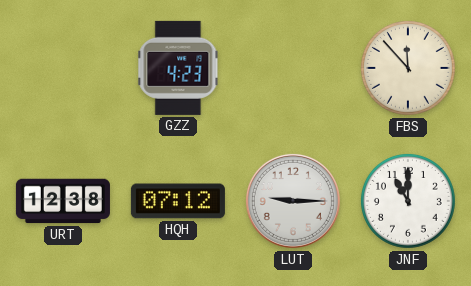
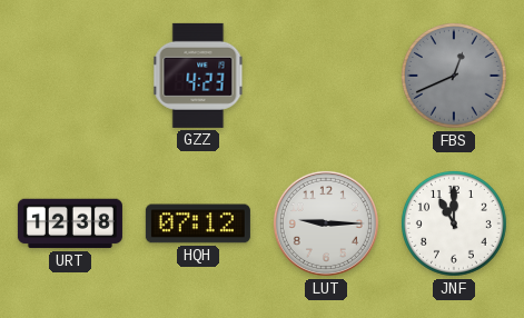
FBS: 11:53 -> 12:41
FBS dial: cream -> grey
